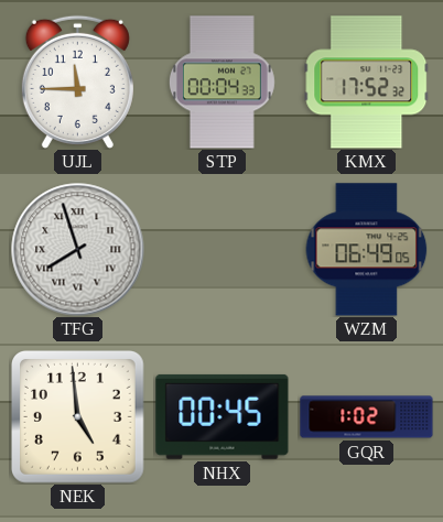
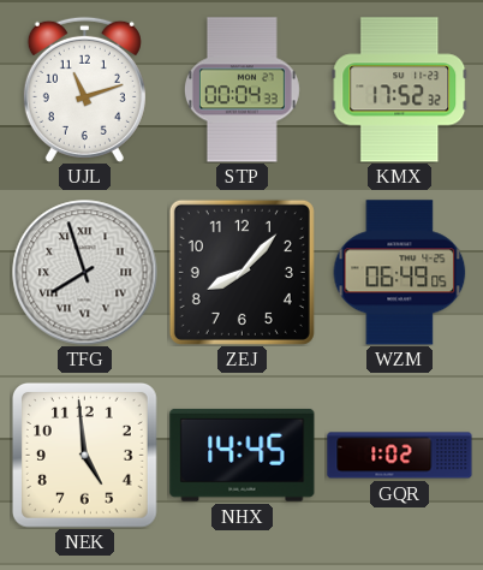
UJL: 11:45 -> 11:12
ZEJ: none -> 8:07
NHX: 00:45 -> 14:45
